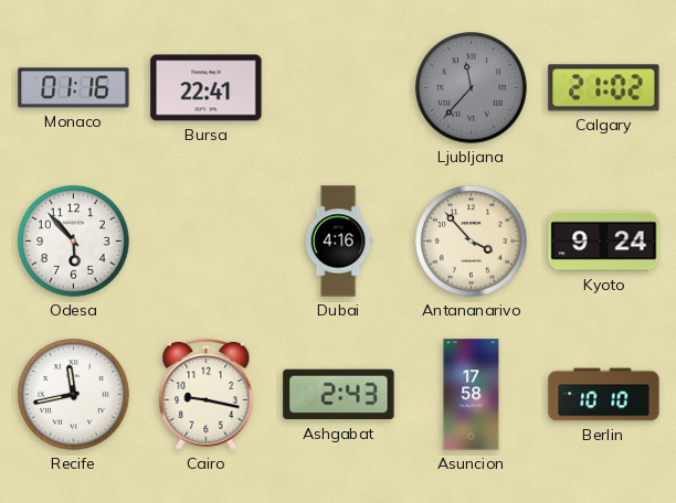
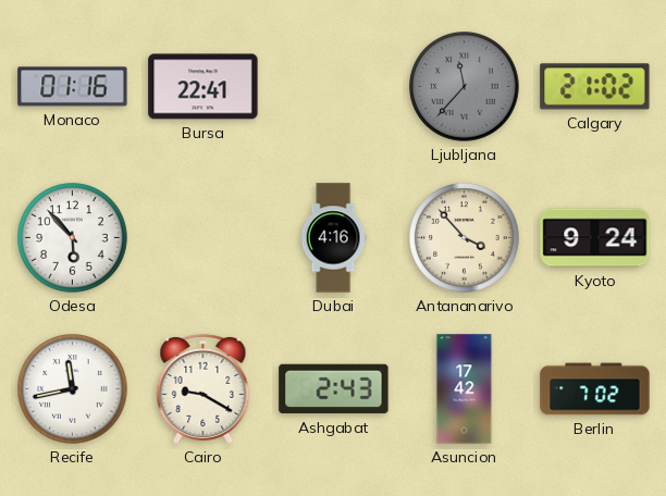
Cairo: 9:17 -> 9:20
Asuncion: 17:58 -> 17:42
Berlin: 10:10 -> 7:02
